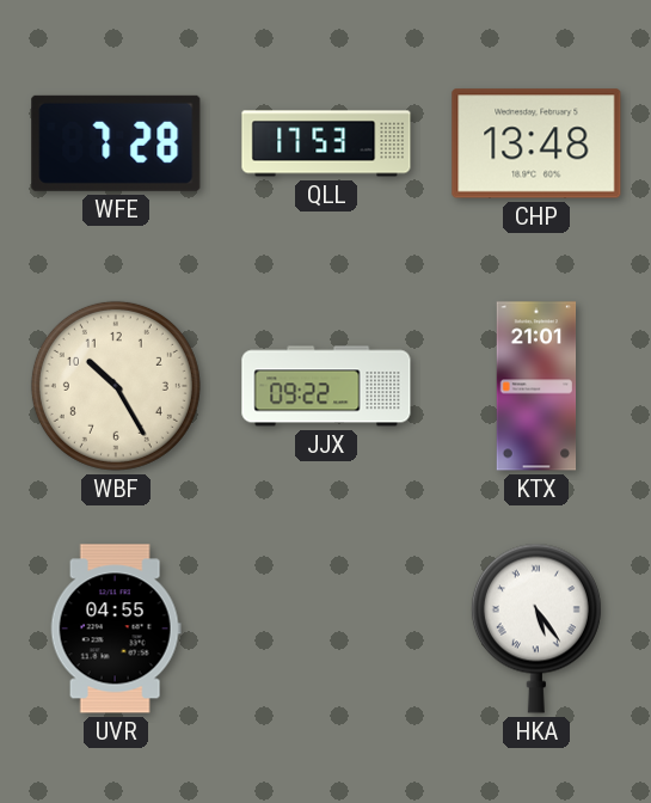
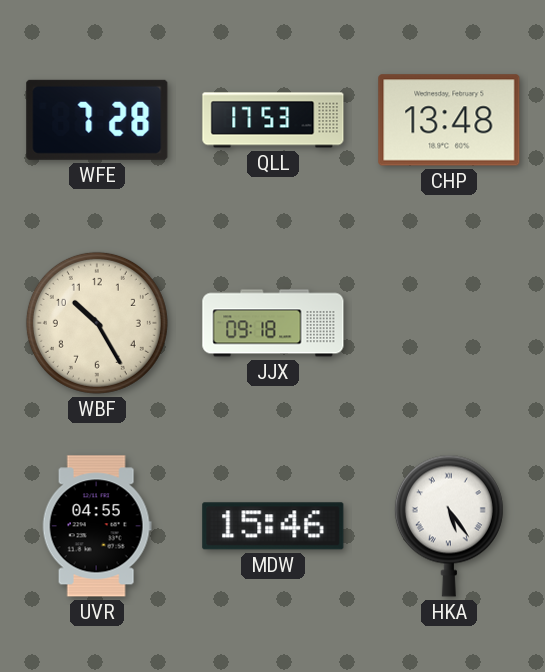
JJX: 09:22 -> 09:18
KTX: 21:01 -> none
MDW: none -> 15:46
